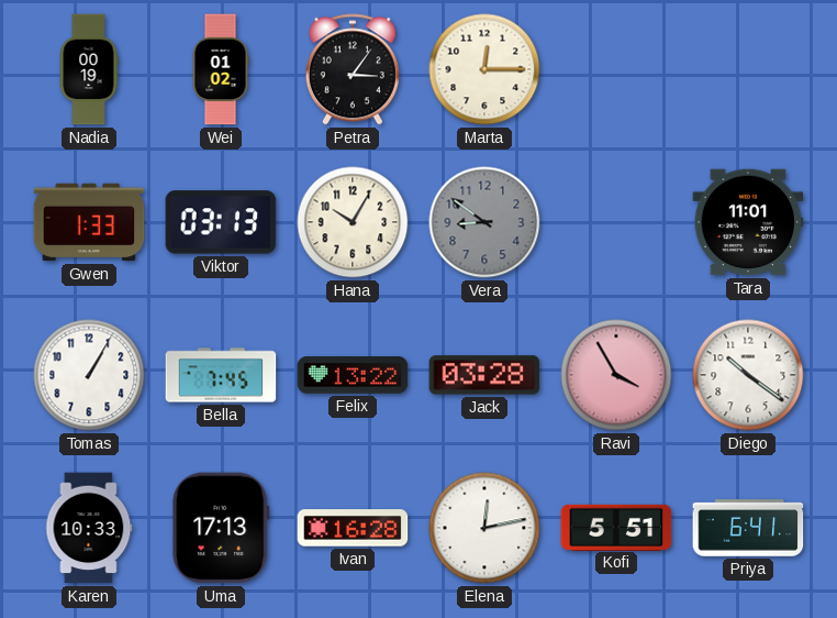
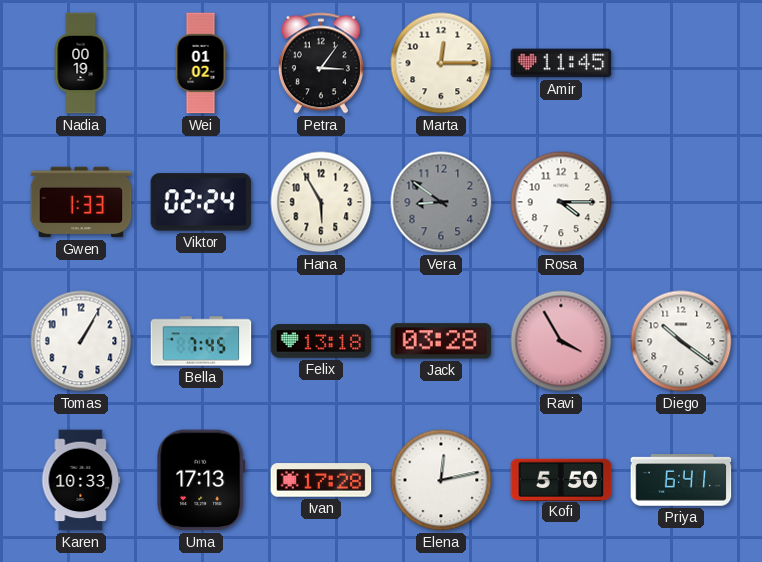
Amir: none -> 11:45
Viktor: 03:13 -> 02:24
Hana: 10:05 -> 5:55
Rosa: none -> 4:15
Tara: 11:01 -> none
Felix: 13:22 -> 13:18
Ivan: 16:28 -> 17:28
Kofi: 5:51 -> 5:50
